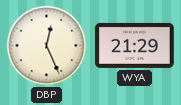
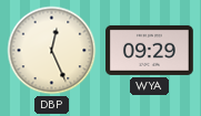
WYA: 21:29 -> 09:29
